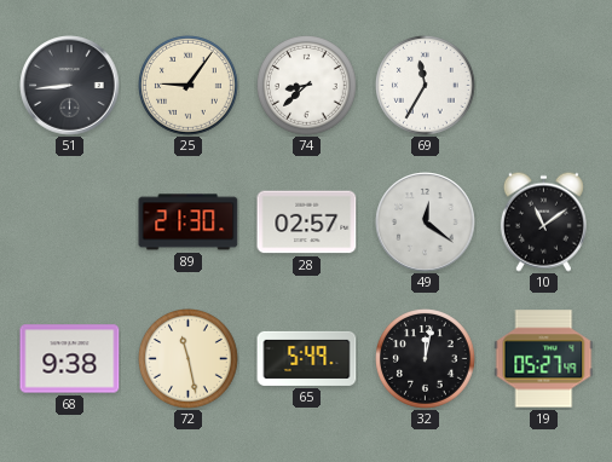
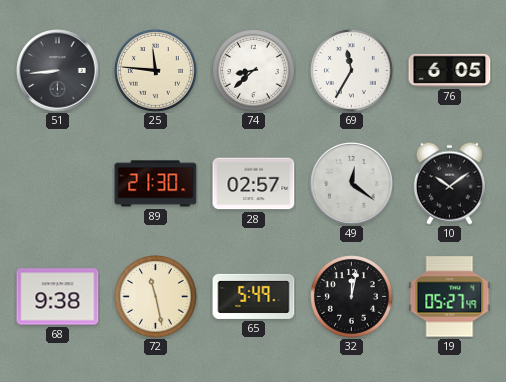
25: 9:06 -> 11:46
76: none -> 6:05
10: 11:09 -> 10:09
